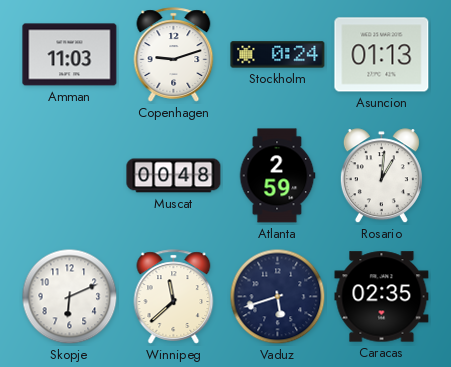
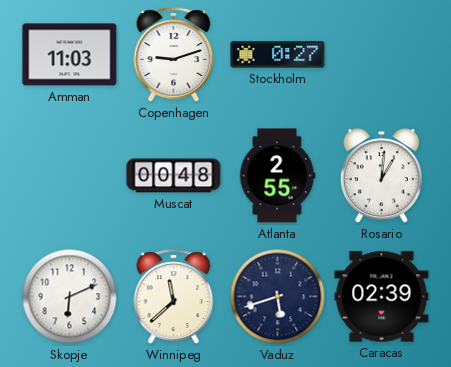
Stockholm: 0:24 -> 0:27
Asuncion: 01:13 -> none
Atlanta: 2:59 -> 2:55
Caracas: 02:35 -> 02:39
